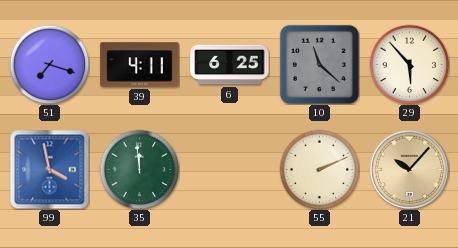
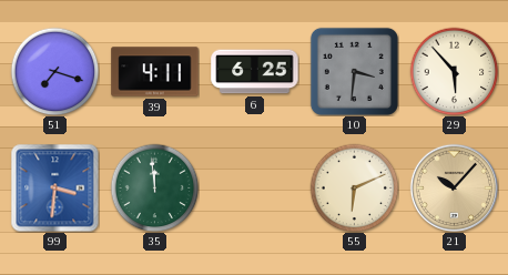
10: 11:22 -> 3:31
99: 3:58 -> 3:31
55: 2:11 -> 6:11
